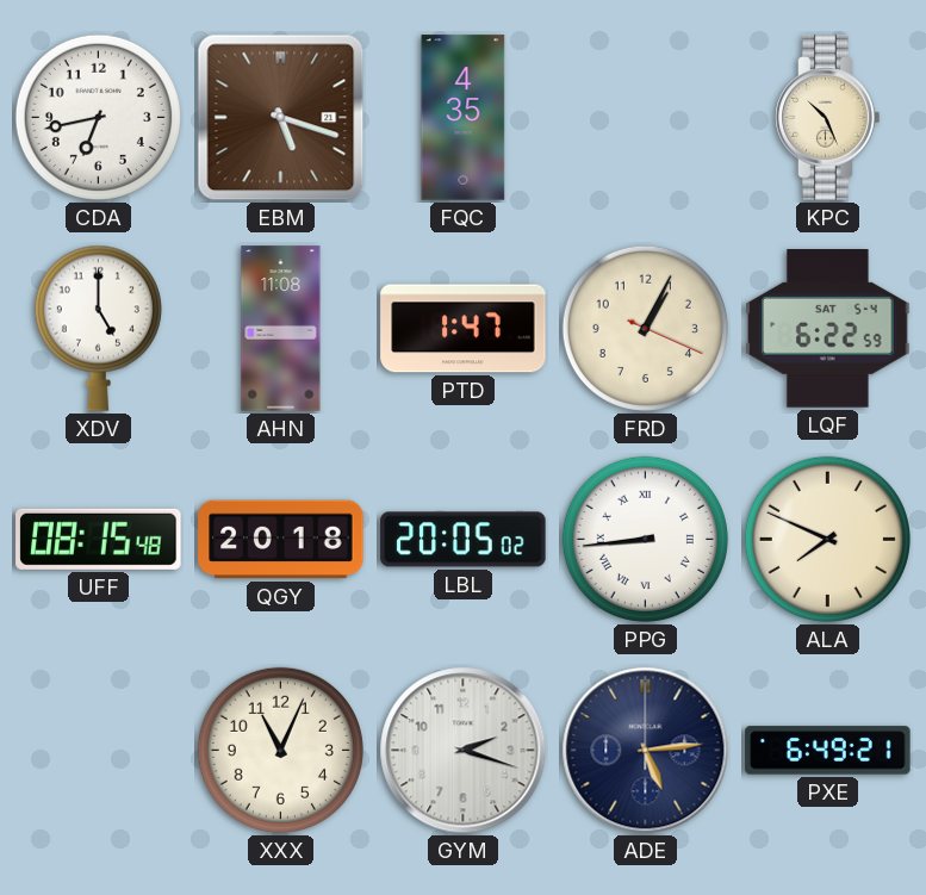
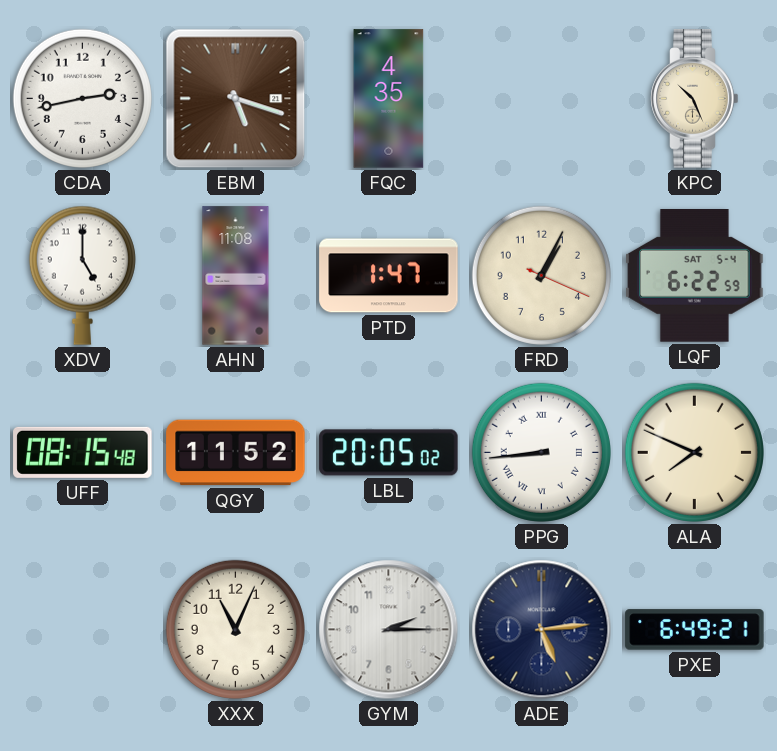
CDA: 6:43 -> 2:43
QGY: 20:18 -> 11:52
GYM: 2:18 -> 2:15
